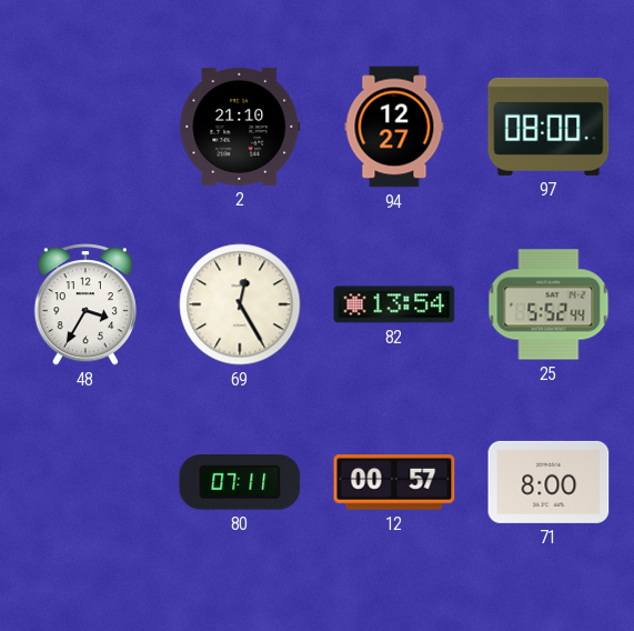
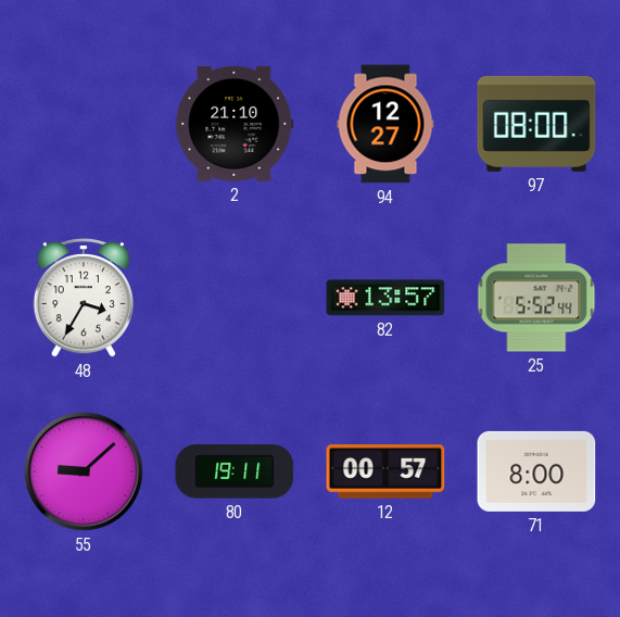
69: 12:25 -> none
82: 13:54 -> 13:57
55: none -> 9:08
80: 07:11 -> 19:11
